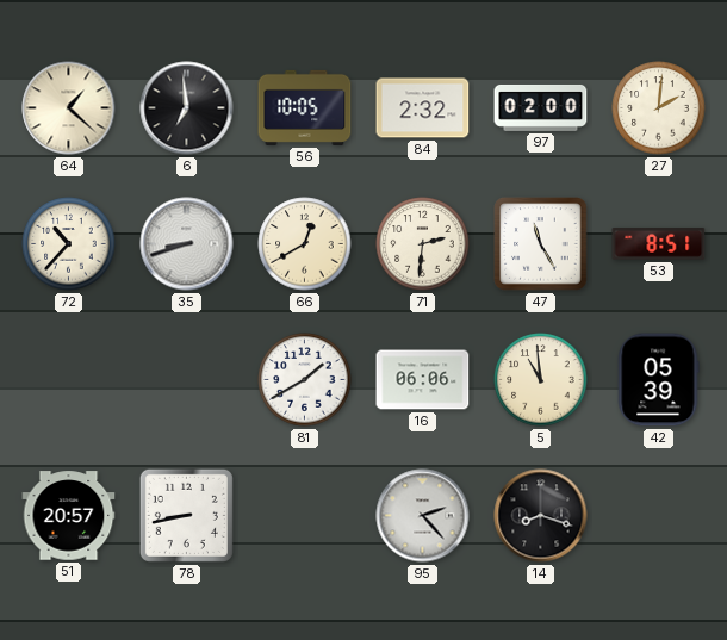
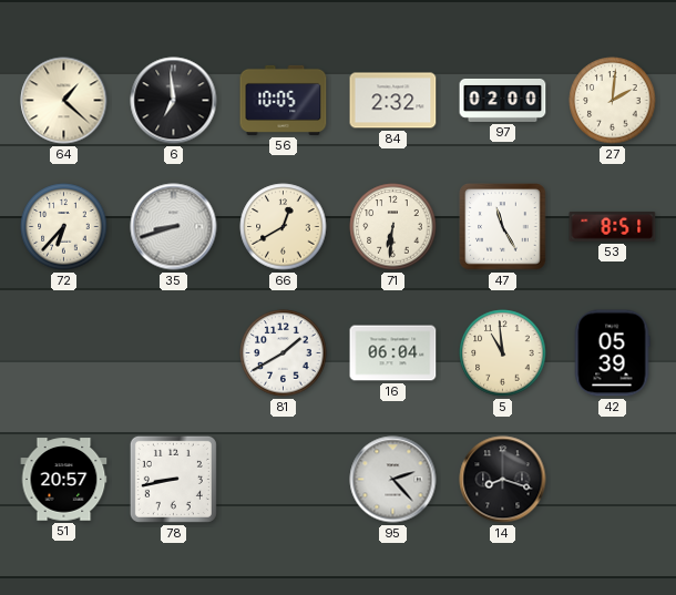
72: 10:37 -> 6:37
71: 2:31 -> 6:31
16: 06:06 -> 06:04
